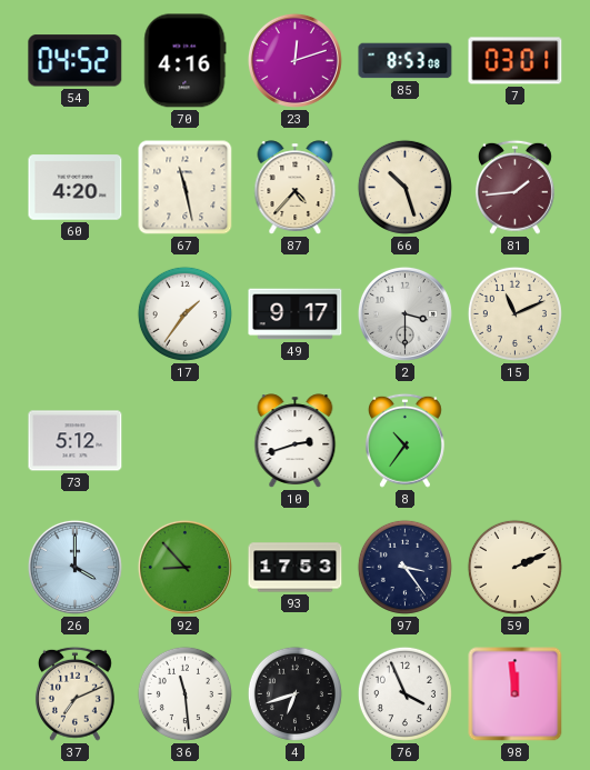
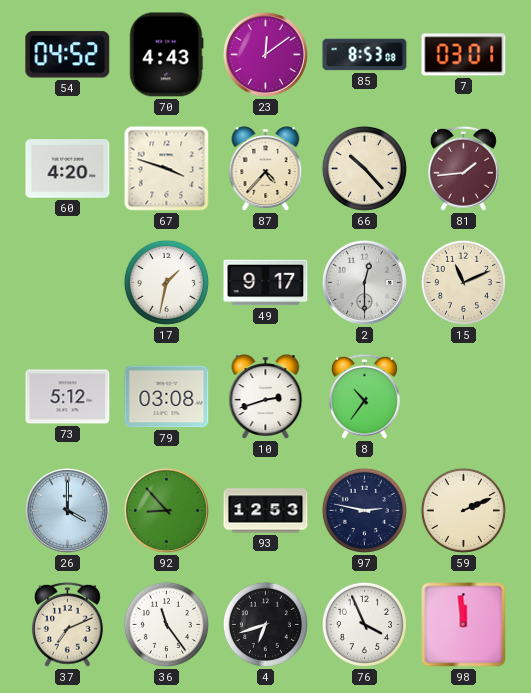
70: 4:16 -> 4:43
23: 12:12 -> 12:09
67: 11:28 -> 3:48
66: 10:27 -> 10:23
17: 1:36 -> 1:32
2: 3:30 -> 12:30
79: none -> 03:08
93: 17:53 -> 12:53
97: 3:24 -> 2:47
36: 11:29 -> 11:24
